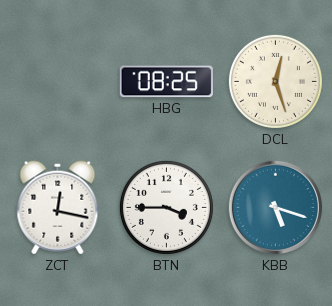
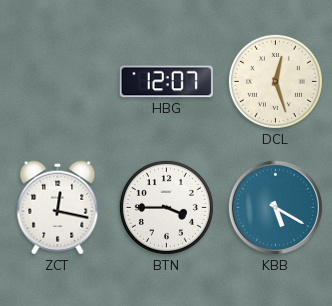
HBG: 08:25 -> 12:07
KBB: 5:18 -> 5:20
